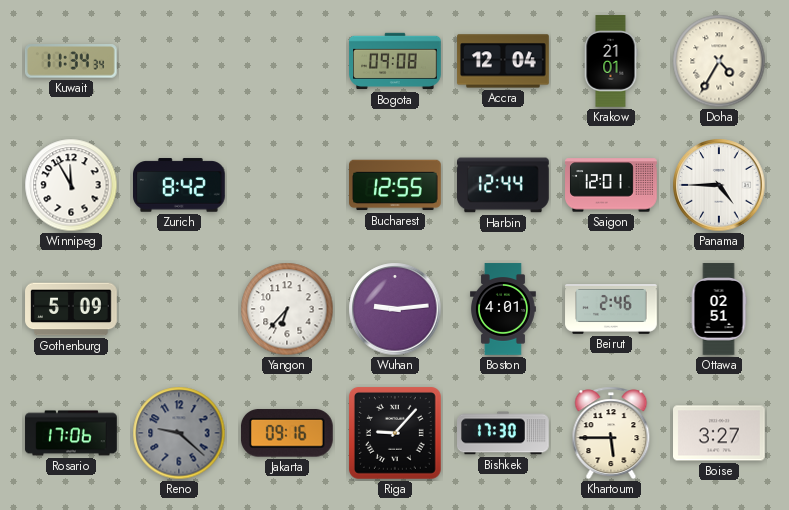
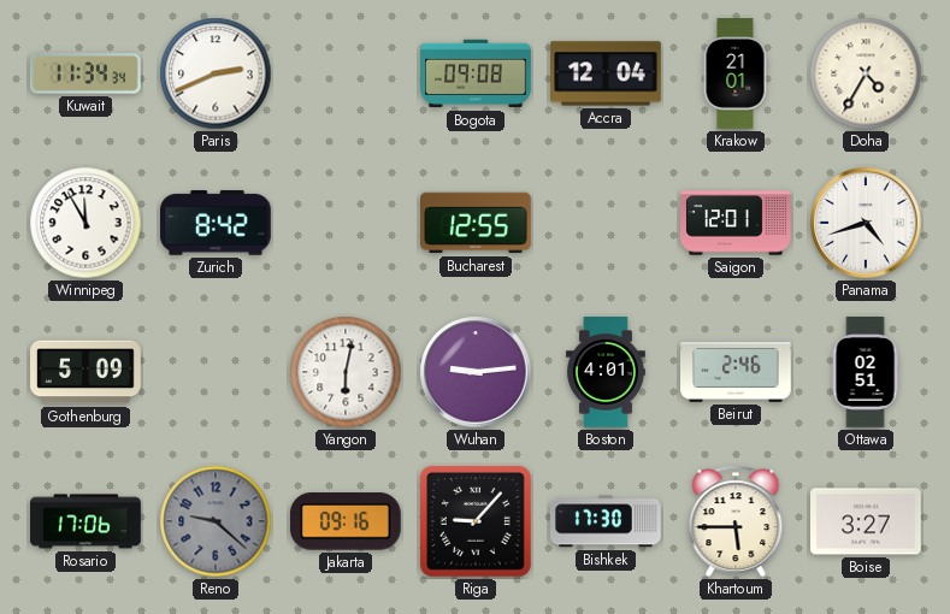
Paris: none -> 2:41
Harbin: 12:44 -> none
Panama: 4:45 -> 4:42
Yangon: 6:37 -> 6:02
